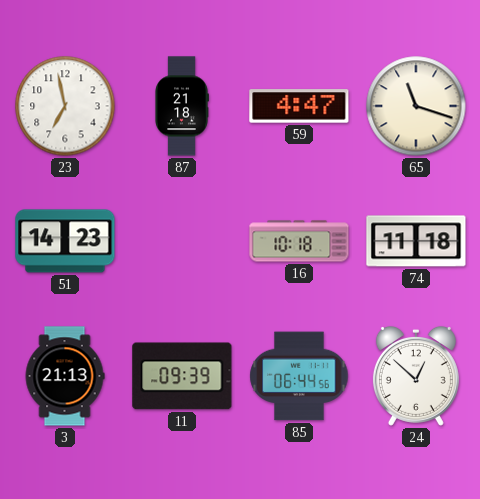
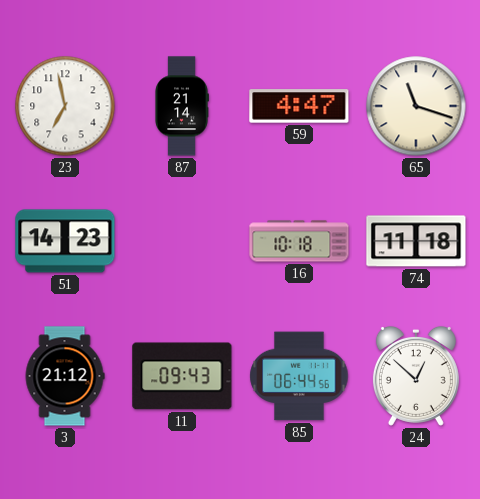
87: 21:18 -> 21:14
3: 21:13 -> 21:12
11: 09:39 -> 09:43
